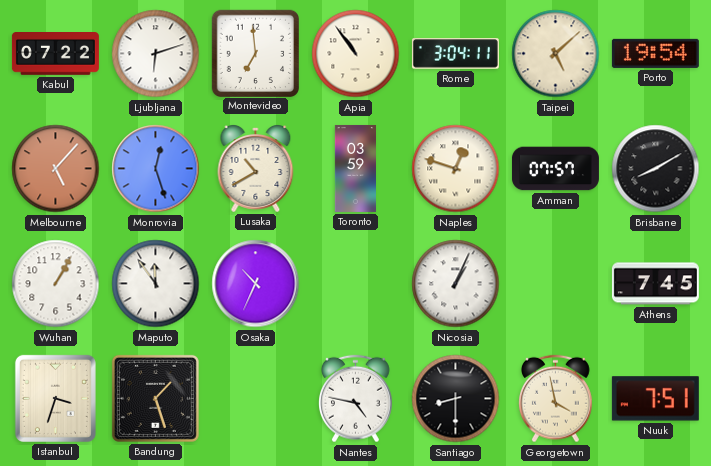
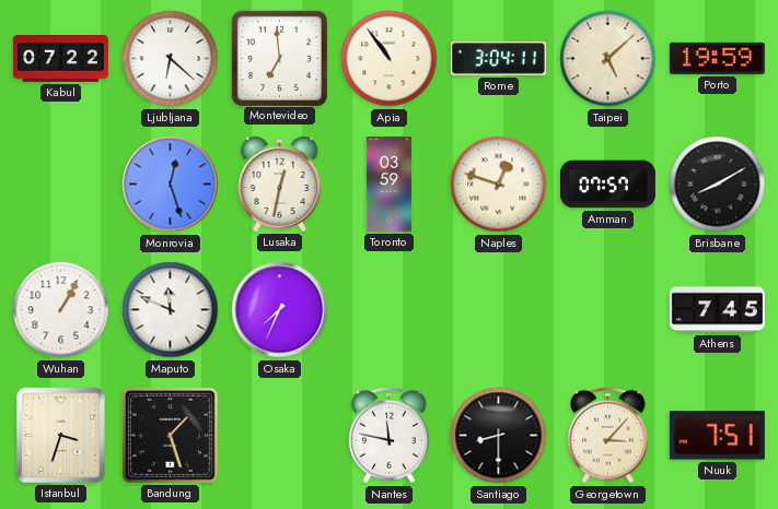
Ljubljana: 6:12 -> 6:22
Porto: 19:54 -> 19:59
Melbourne: 5:07 -> none
Lusaka: 10:40 -> 12:32
Maputo: 11:54 -> 11:49
Osaka: 10:34 -> 7:34
Nicosia: 1:04 -> none
Nantes: 4:47 -> 11:47
Georgetown: 3:58 -> 3:07
